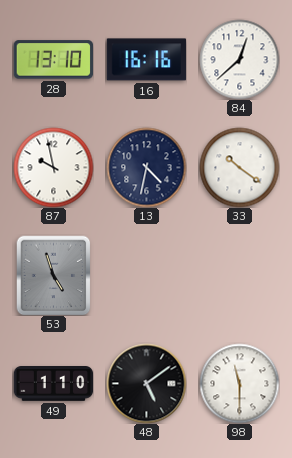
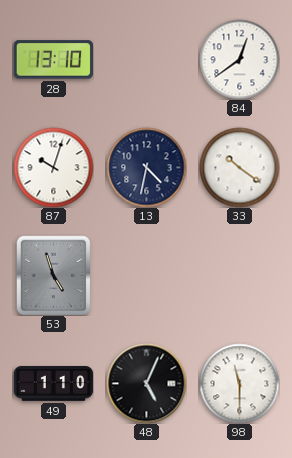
16: 16:16 -> none
84: 12:38 -> 12:39
87: 9:58 -> 10:03
48: 5:09 -> 5:04
